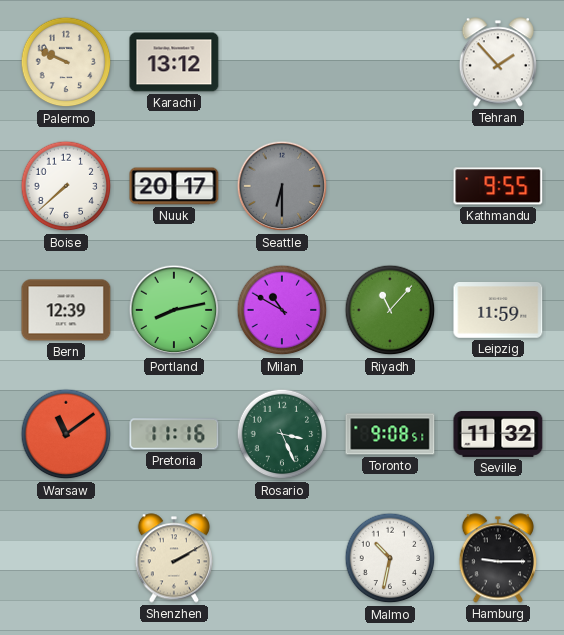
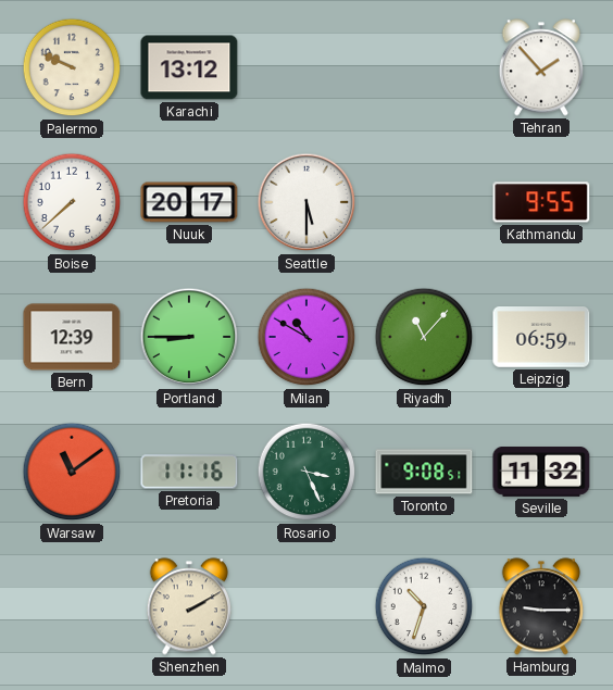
Seattle: 6:30 -> 5:30
Seattle dial: grey -> white
Portland: 8:13 -> 8:45
Leipzig: 11:59 -> 06:59
Malmo: 10:32 -> 10:33
